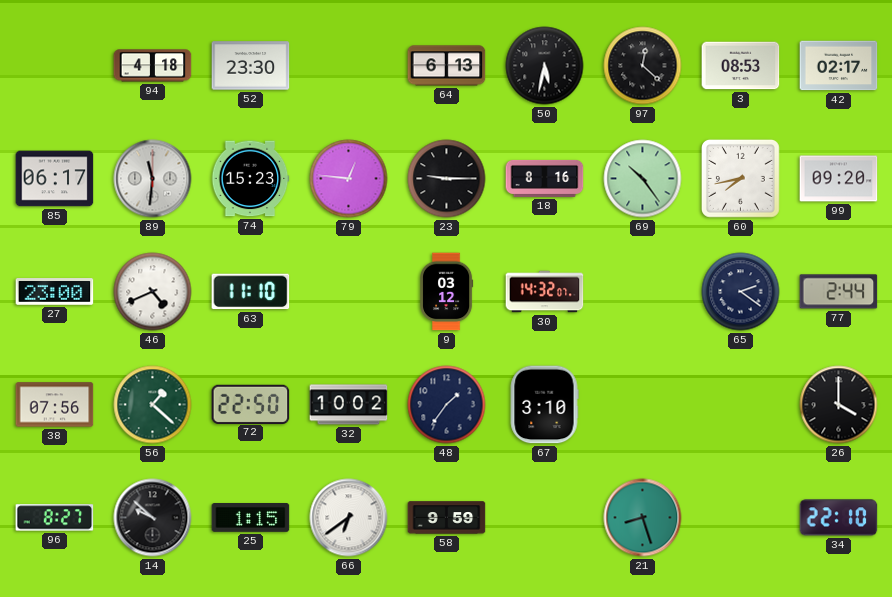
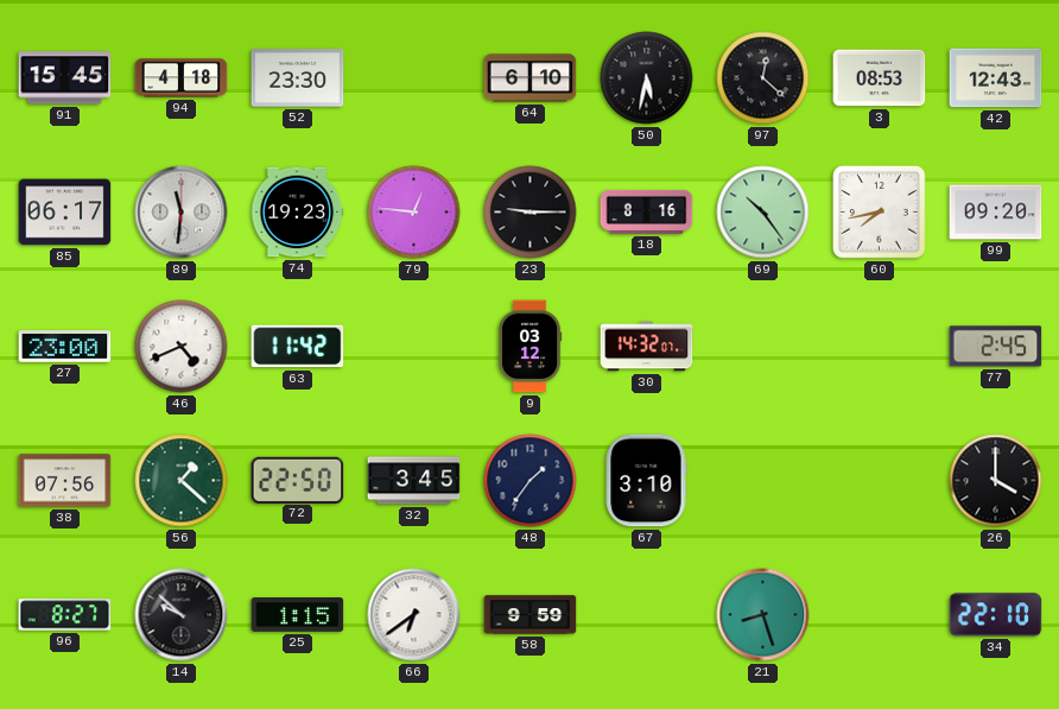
91: none -> 15:45
64: 6:13 -> 6:10
42: 02:17 -> 12:43
74: 15:23 -> 19:23
63: 11:10 -> 11:42
65: 2:21 -> none
77: 2:44 -> 2:45
32: 10:02 -> 3:45
